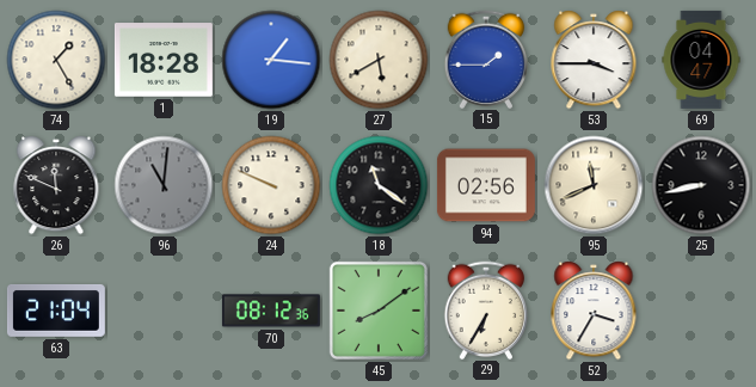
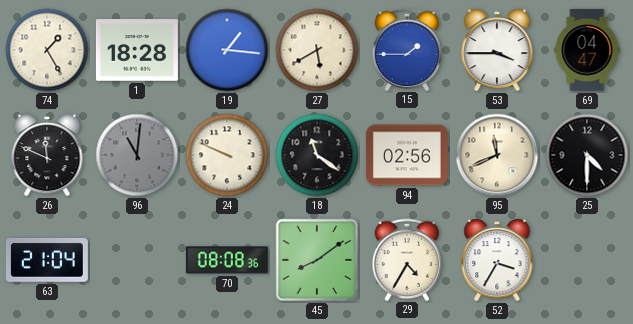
25: 8:43 -> 4:30
70: 08:12 -> 08:08
29: 6:35 -> 4:35
